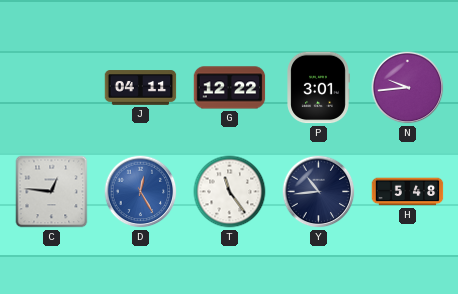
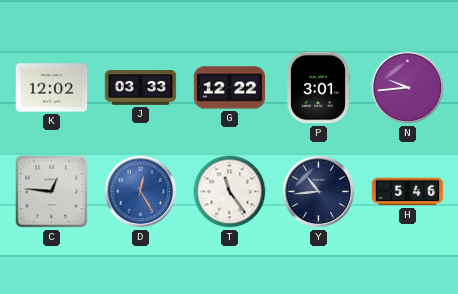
K: none -> 12:02
J: 04:11 -> 03:33
H: 5:48 -> 5:46
